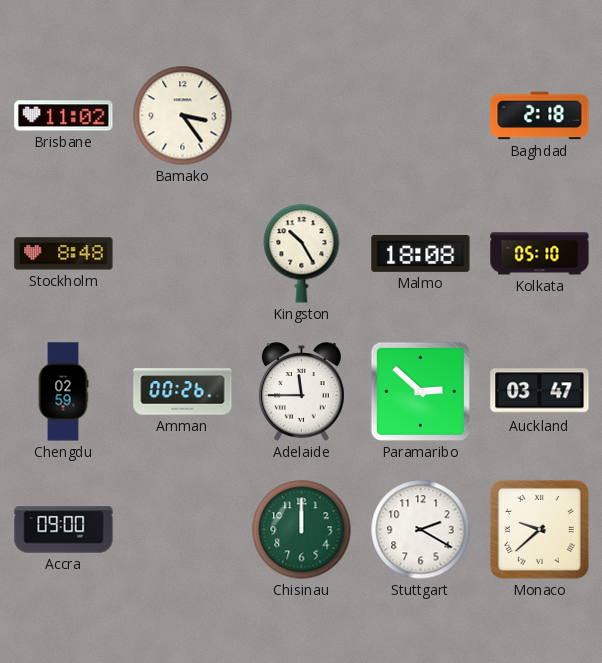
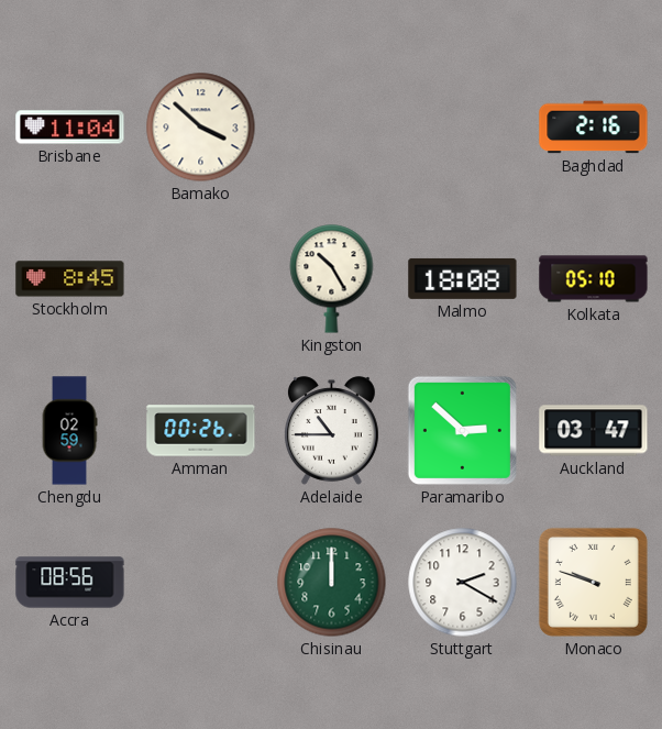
Brisbane: 11:02 -> 11:04
Bamako: 3:24 -> 3:52
Baghdad: 2:18 -> 2:16
Stockholm: 8:48 -> 8:45
Adelaide: 11:45 -> 10:45
Accra: 09:00 -> 08:56
Monaco: 9:38 -> 9:48
